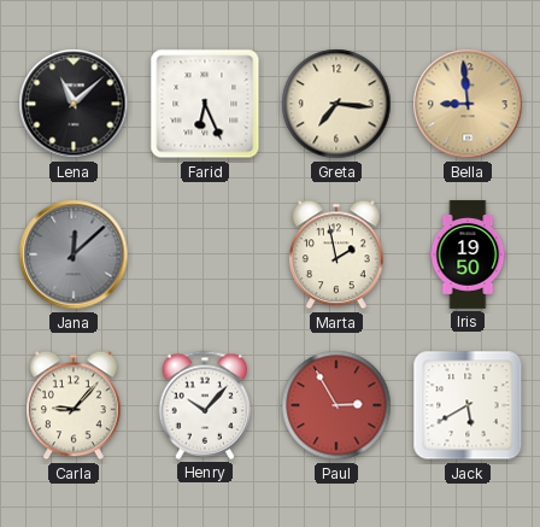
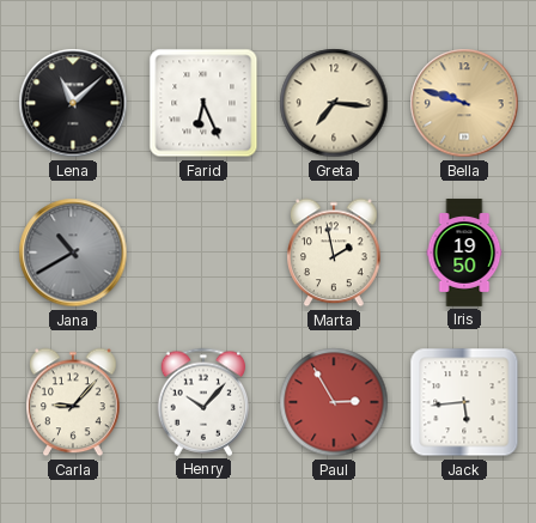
Bella: 8:59 -> 9:48
Jana: 12:08 -> 10:40
Jack: 5:40 -> 5:44
